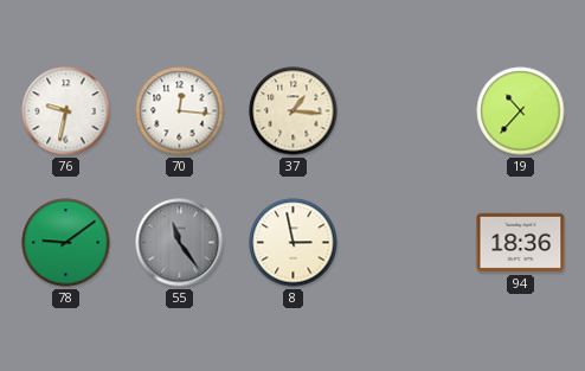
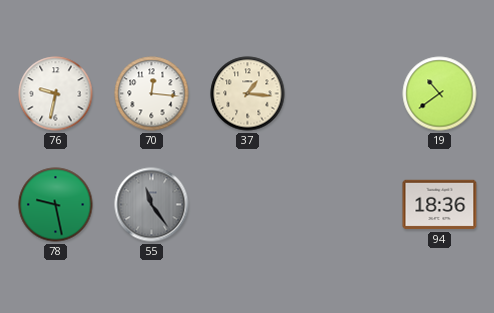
19: 10:37 -> 10:39
78: 9:09 -> 9:28
8: 2:58 -> none
